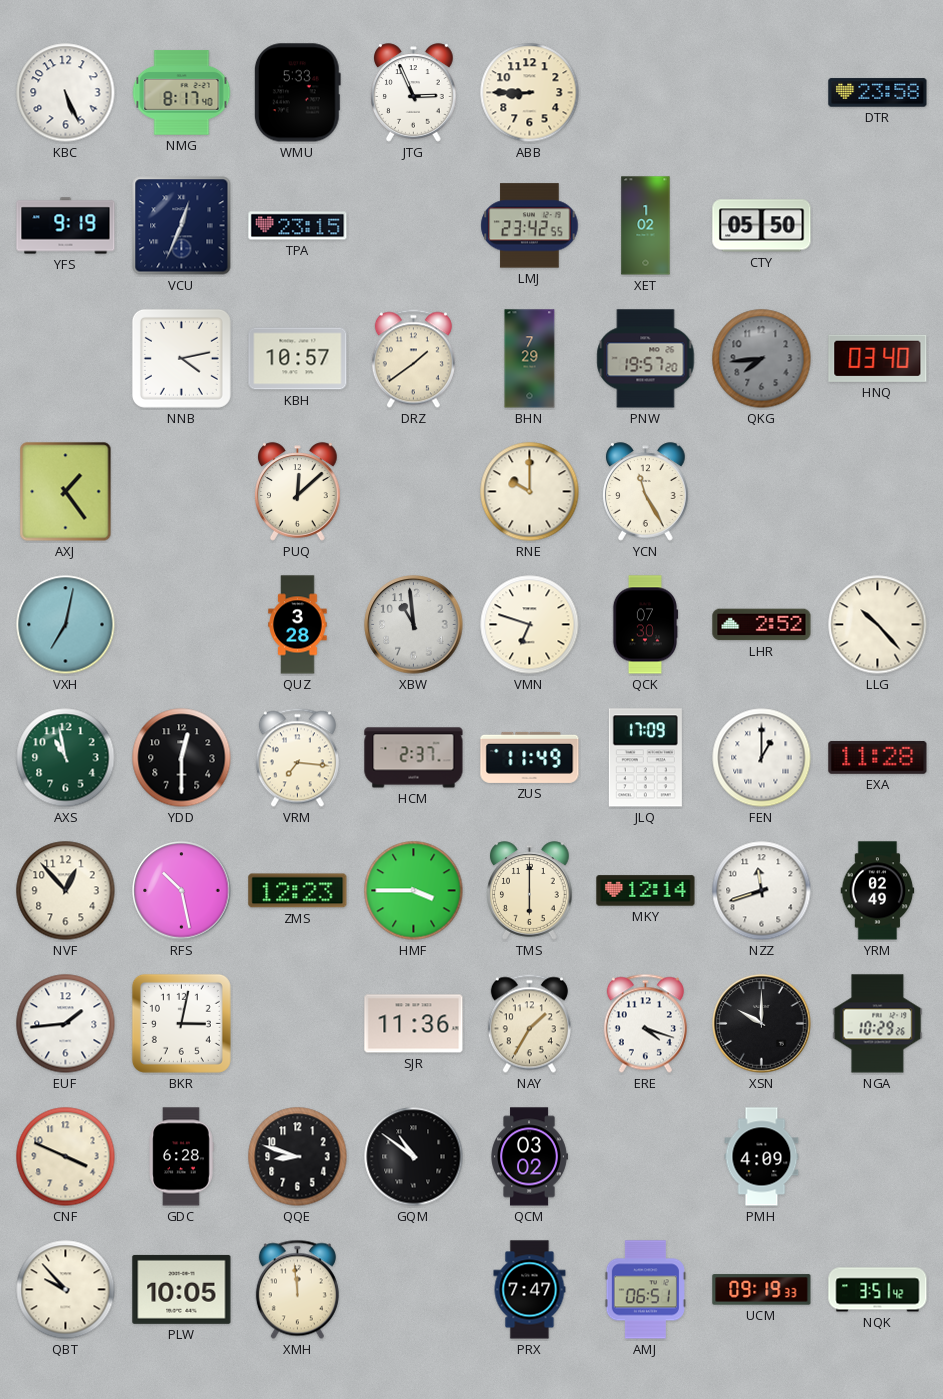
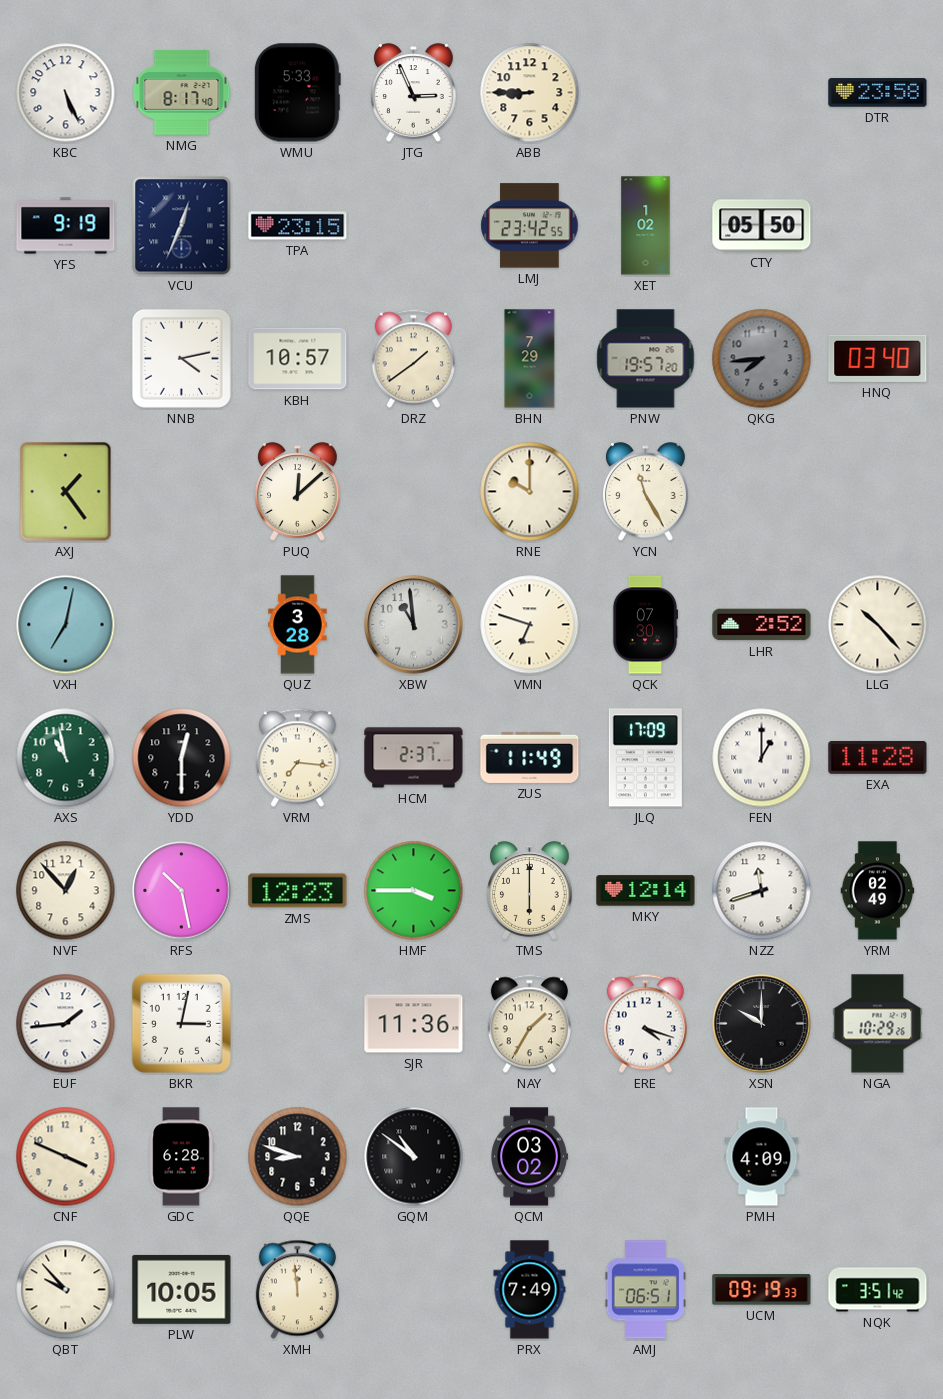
PRX: 7:47 -> 7:49
